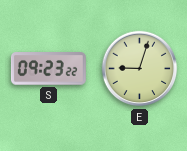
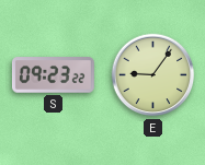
E: 9:03 -> 9:06
